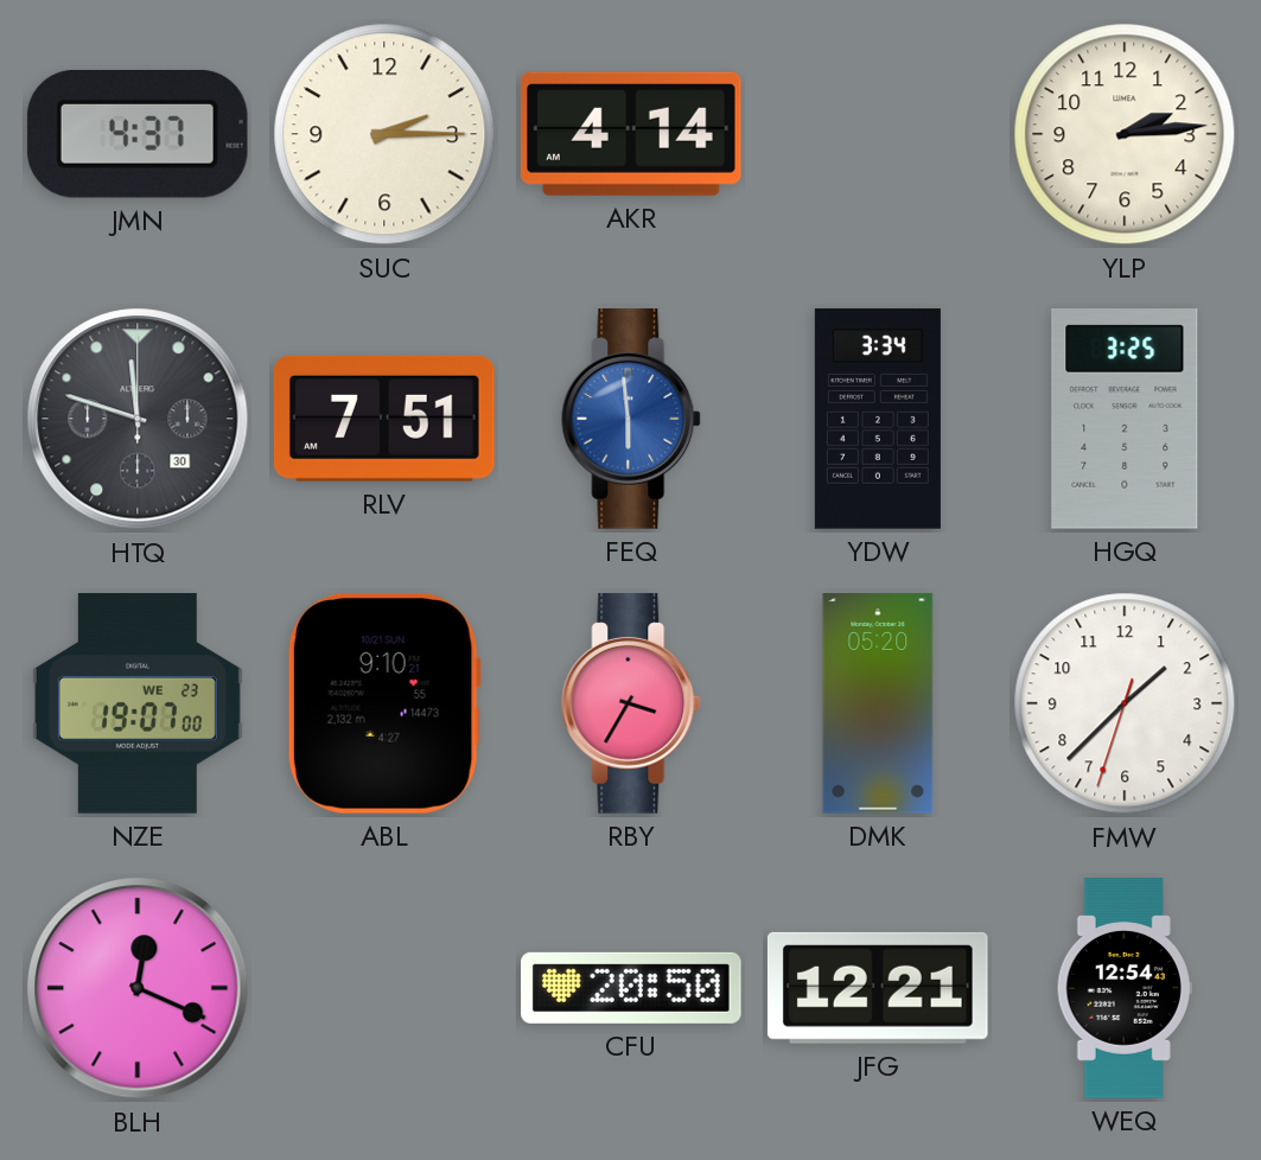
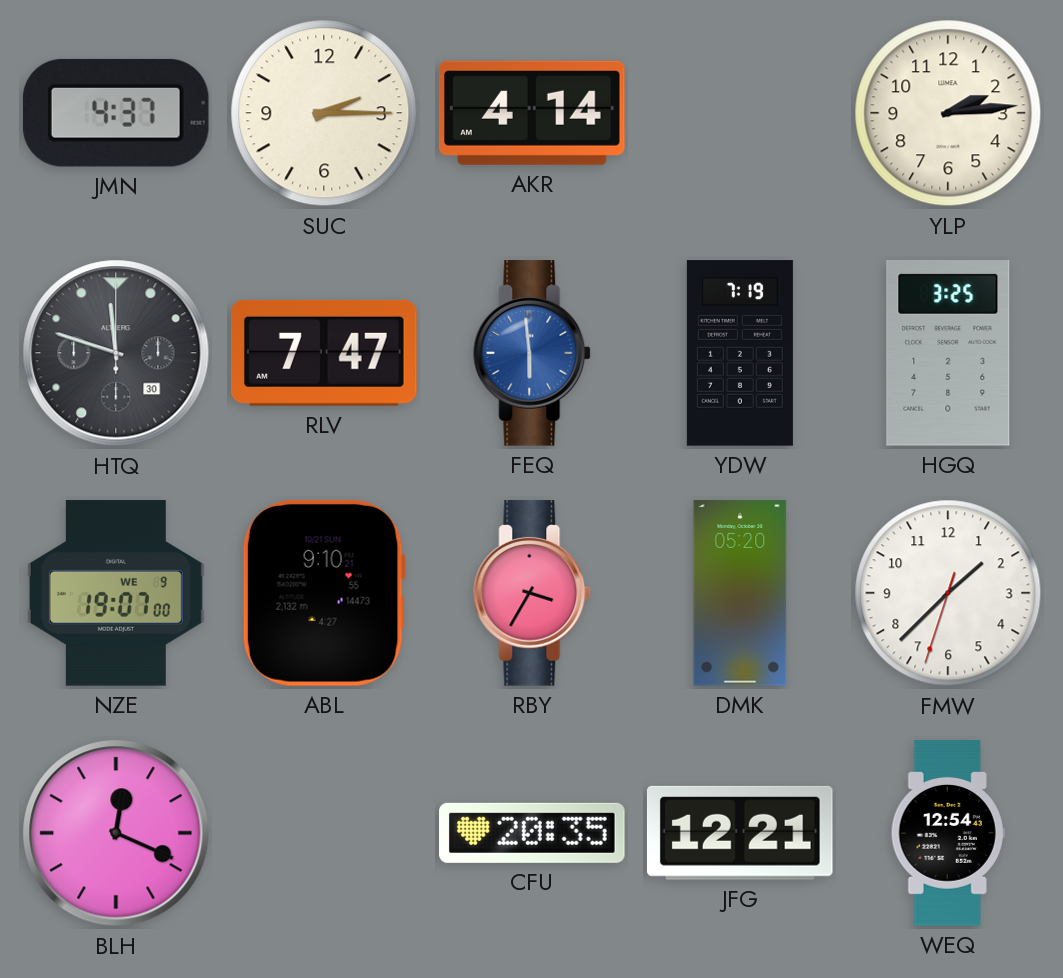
RLV: 7:51 -> 7:47
YDW: 3:34 -> 7:19
NZE date: WE 23 -> WE 9
CFU: 20:50 -> 20:35
